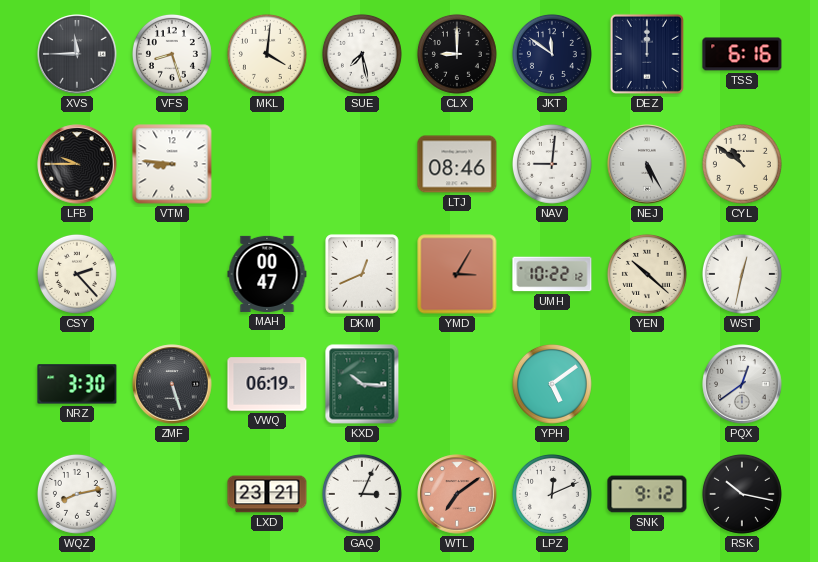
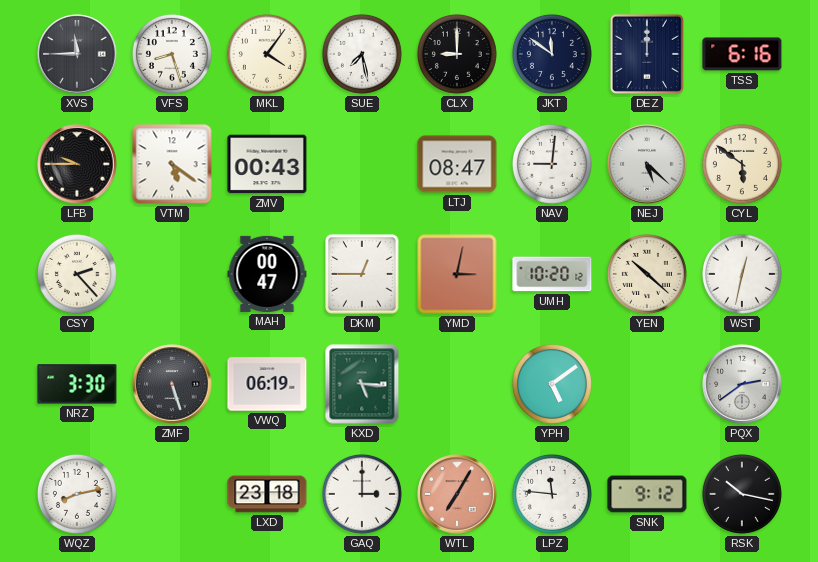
MKL: 4:01 -> 4:06
VTM: 8:46 -> 5:21
ZMV: none -> 00:43
LTJ: 08:46 -> 08:47
NEJ: 5:25 -> 5:22
CYL: 10:51 -> 5:51
DKM: 12:41 -> 12:45
YMD: 3:05 -> 3:02
UMH: 10:22 -> 10:20
KXD: 10:16 -> 5:16
PQX: 12:39 -> 2:39
LXD: 23:21 -> 23:18
GAQ: 3:04 -> 3:00
WTL: 7:09 -> 7:05
LPZ: 12:11 -> 11:46
